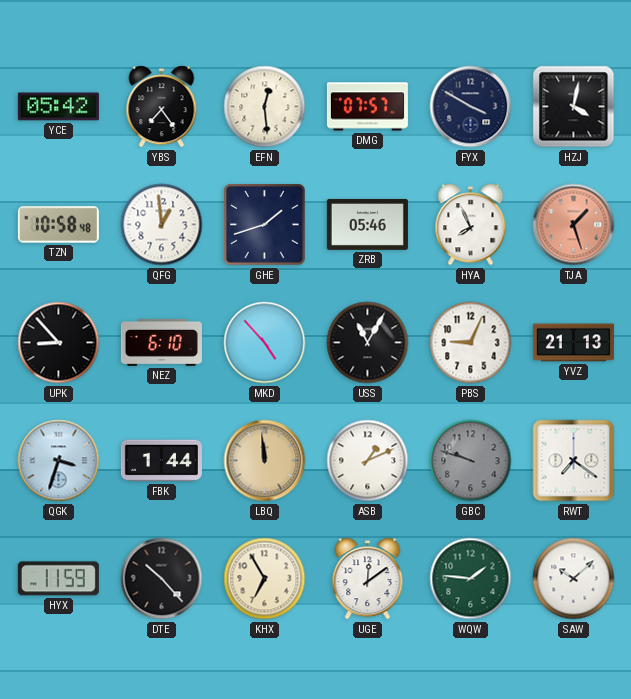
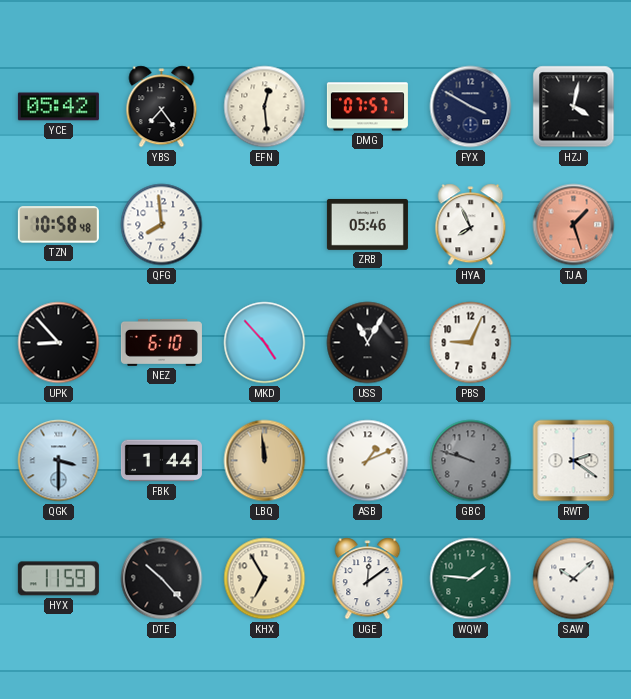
QFG: 12:59 -> 7:59
GHE: 1:42 -> none
YVZ: 21:13 -> none
QGK: 3:33 -> 3:30
RWT: 7:21 -> 2:21
